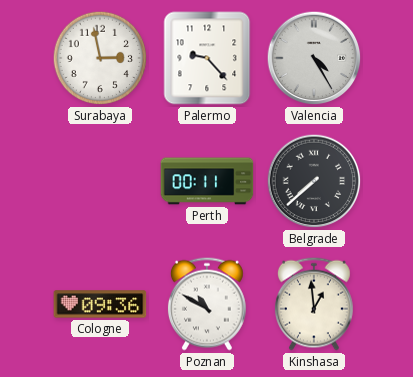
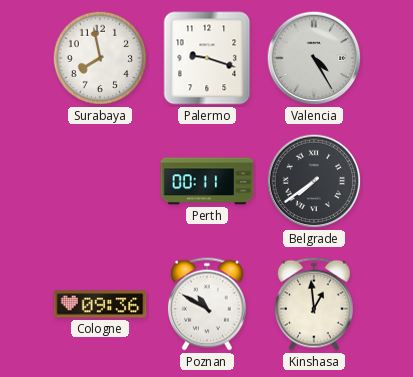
Surabaya: 2:58 -> 7:58
Palermo: 9:23 -> 9:18
Belgrade: 7:38 -> 7:39
